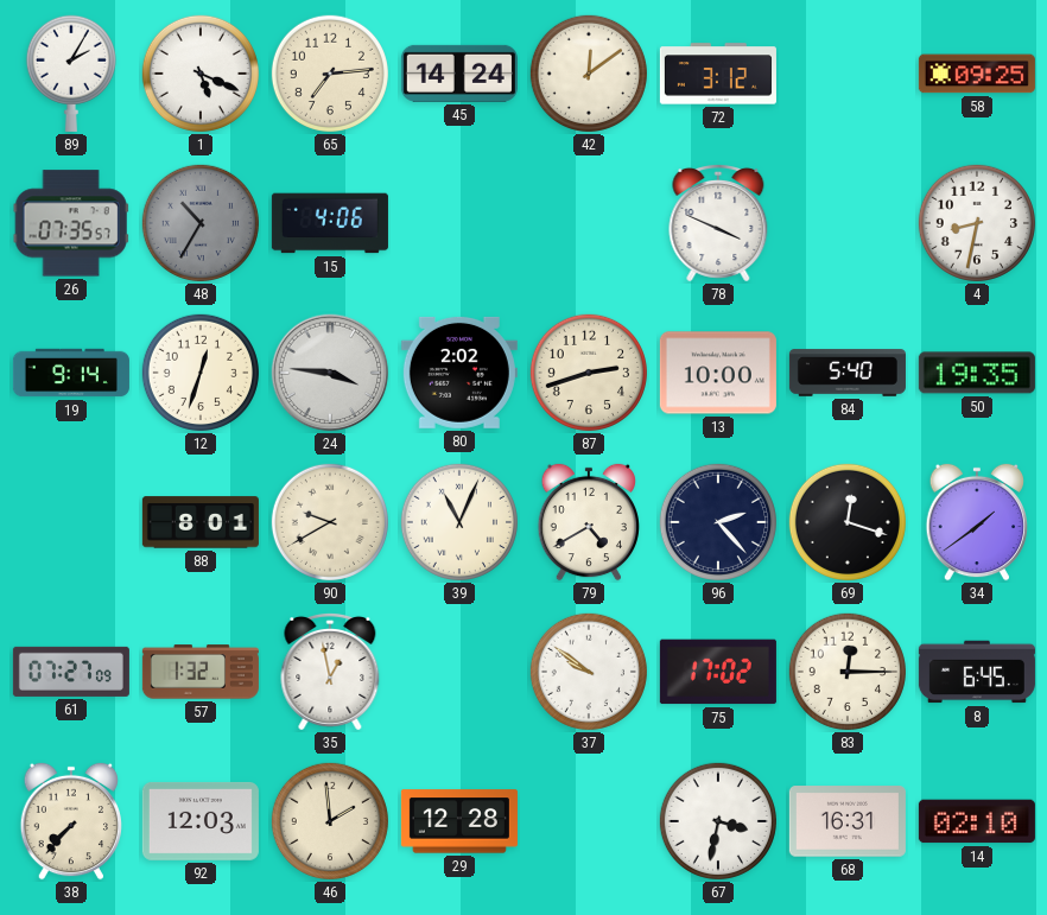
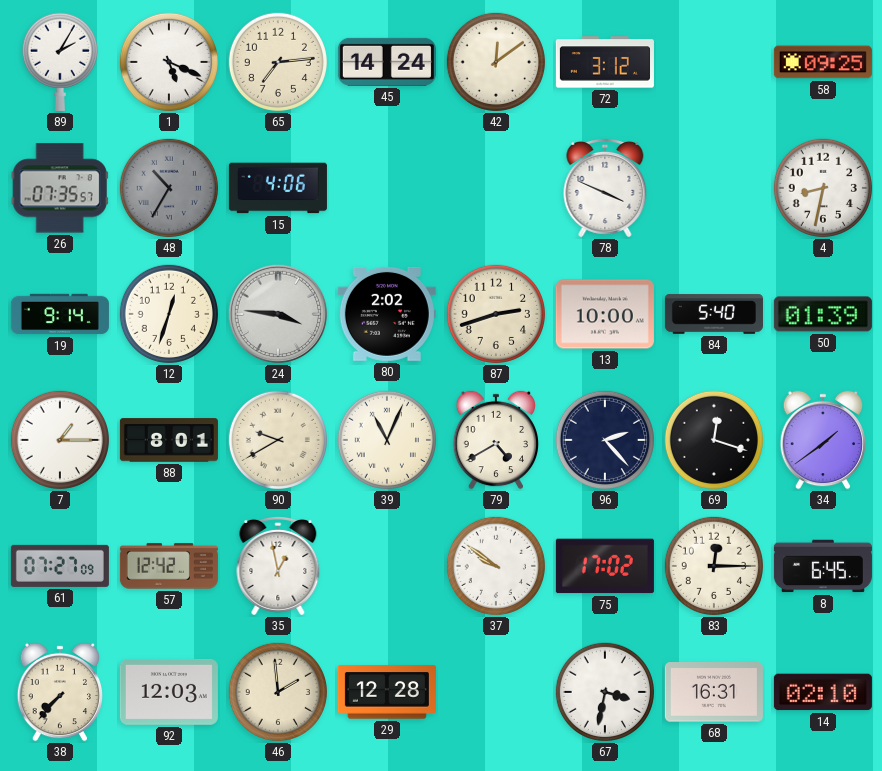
50: 19:35 -> 01:39
7: none -> 1:15
57: 1:32 -> 12:42
